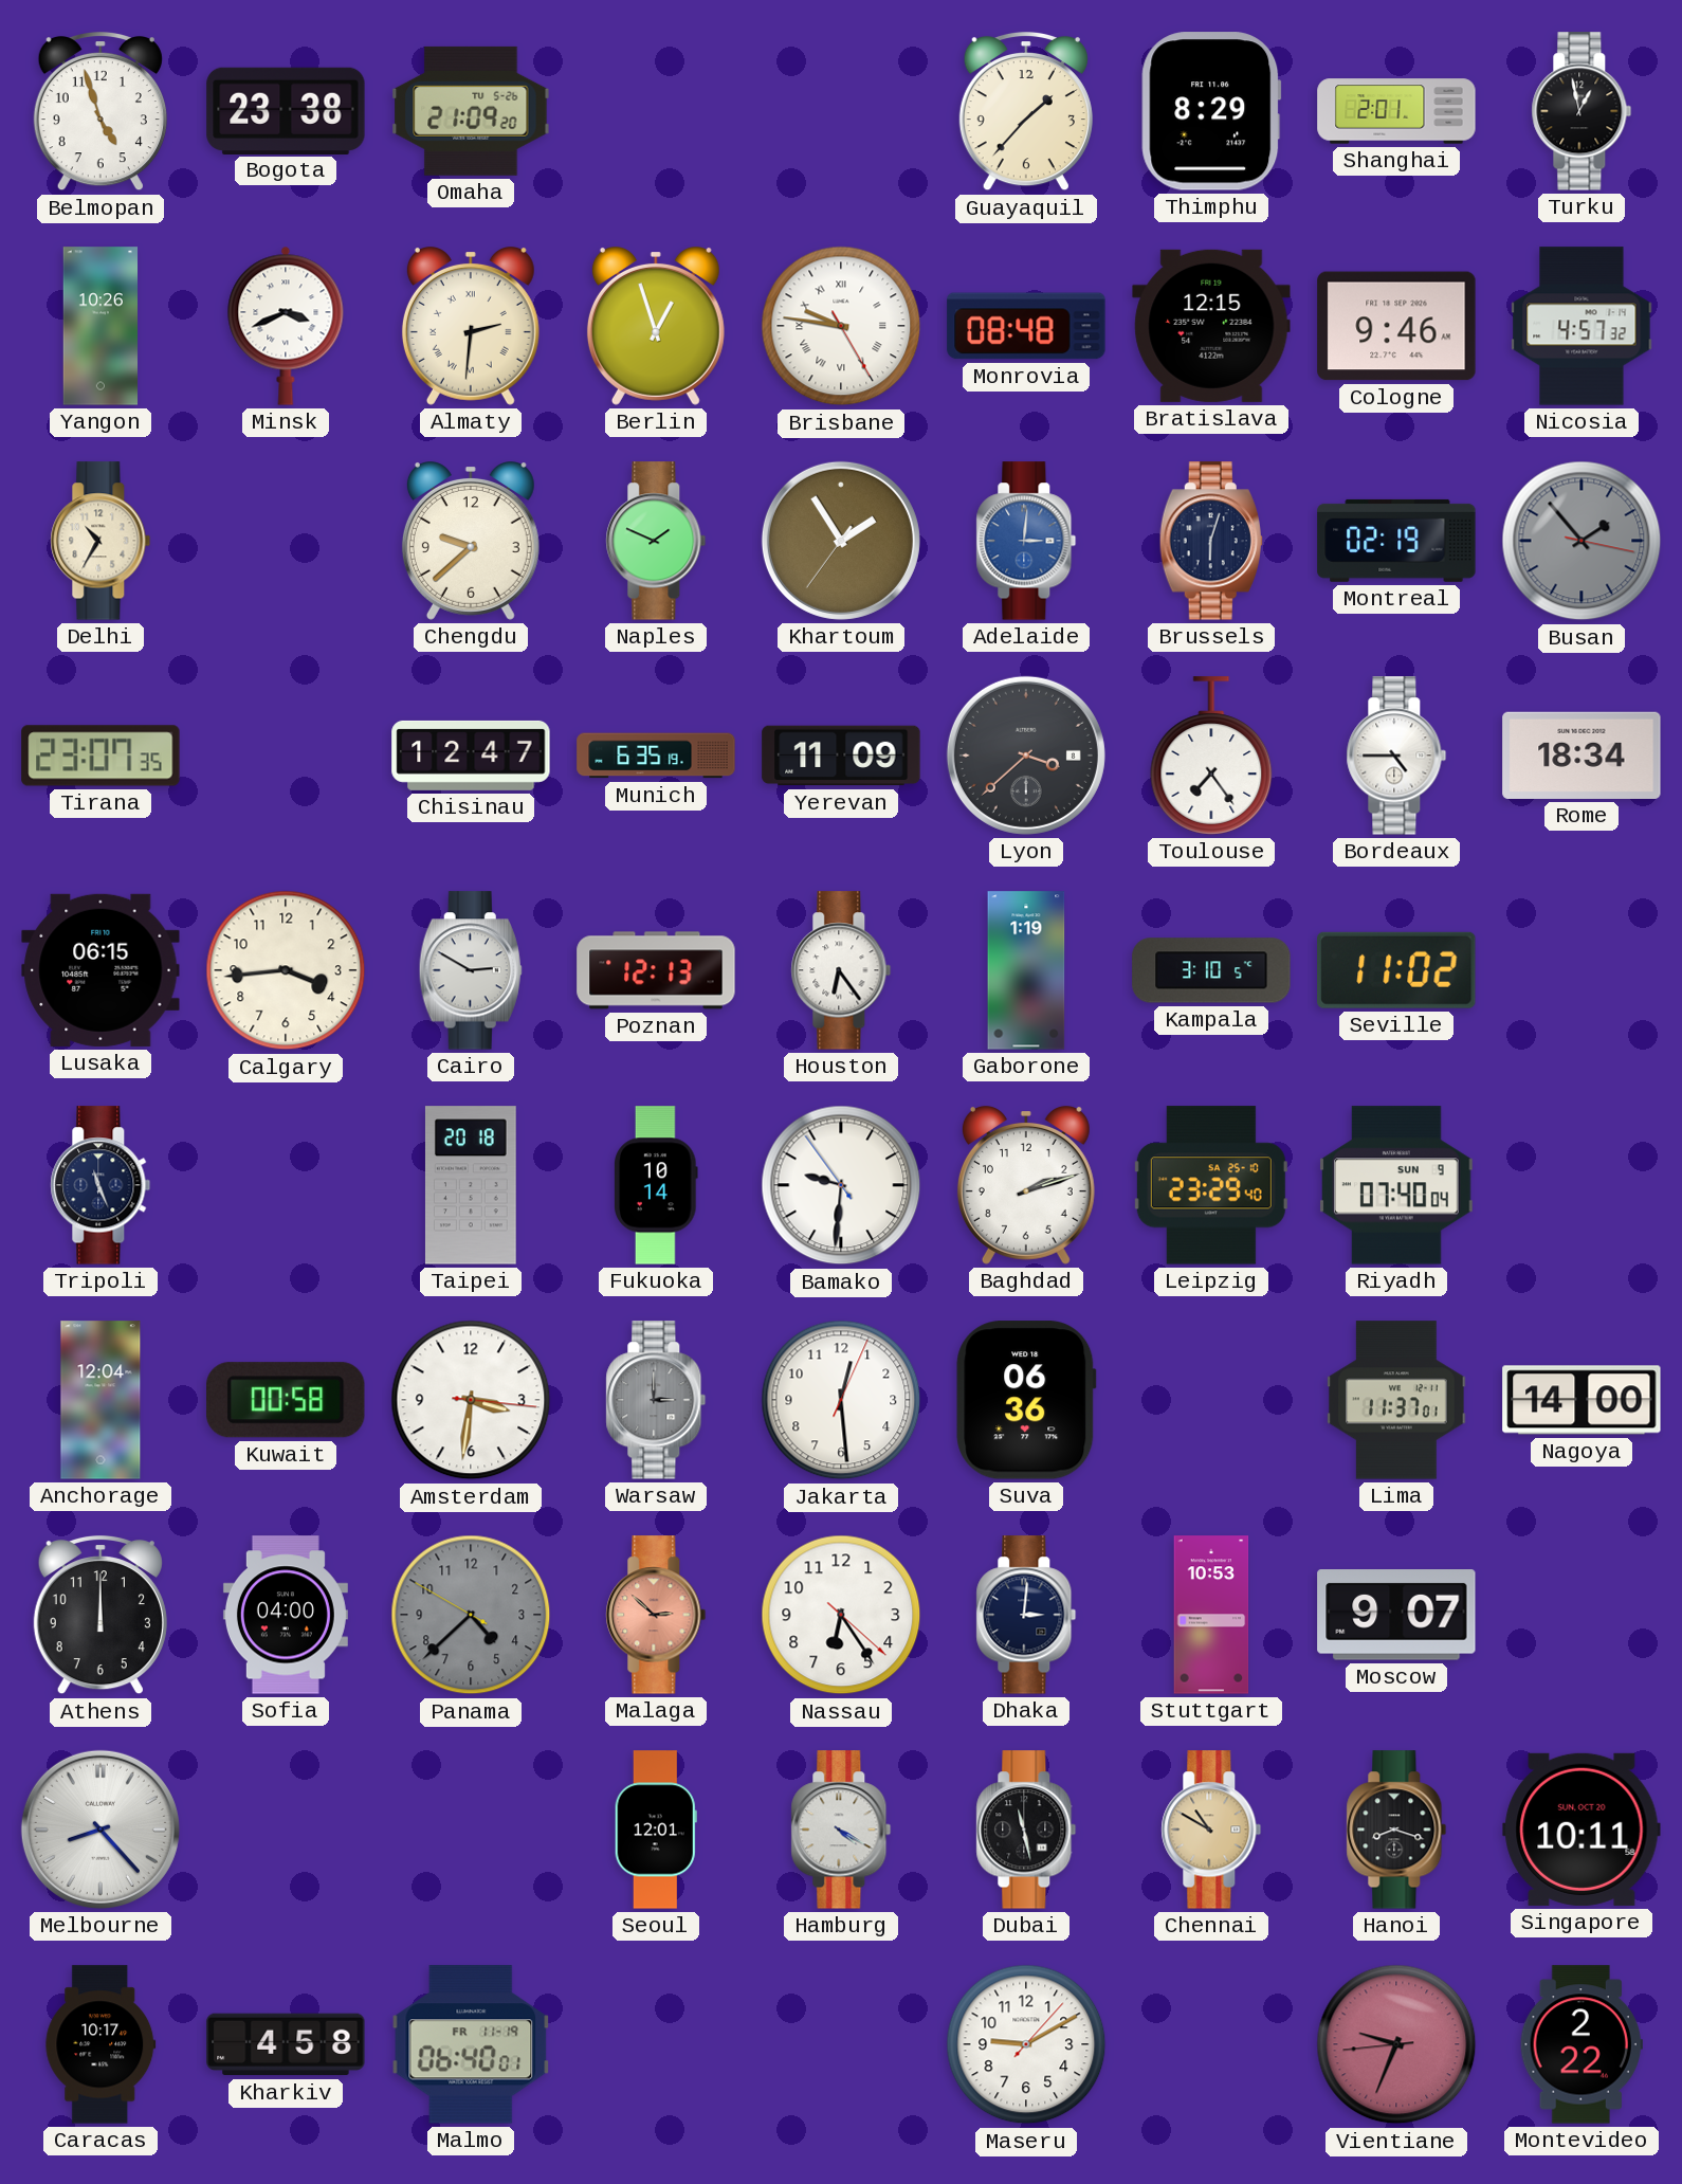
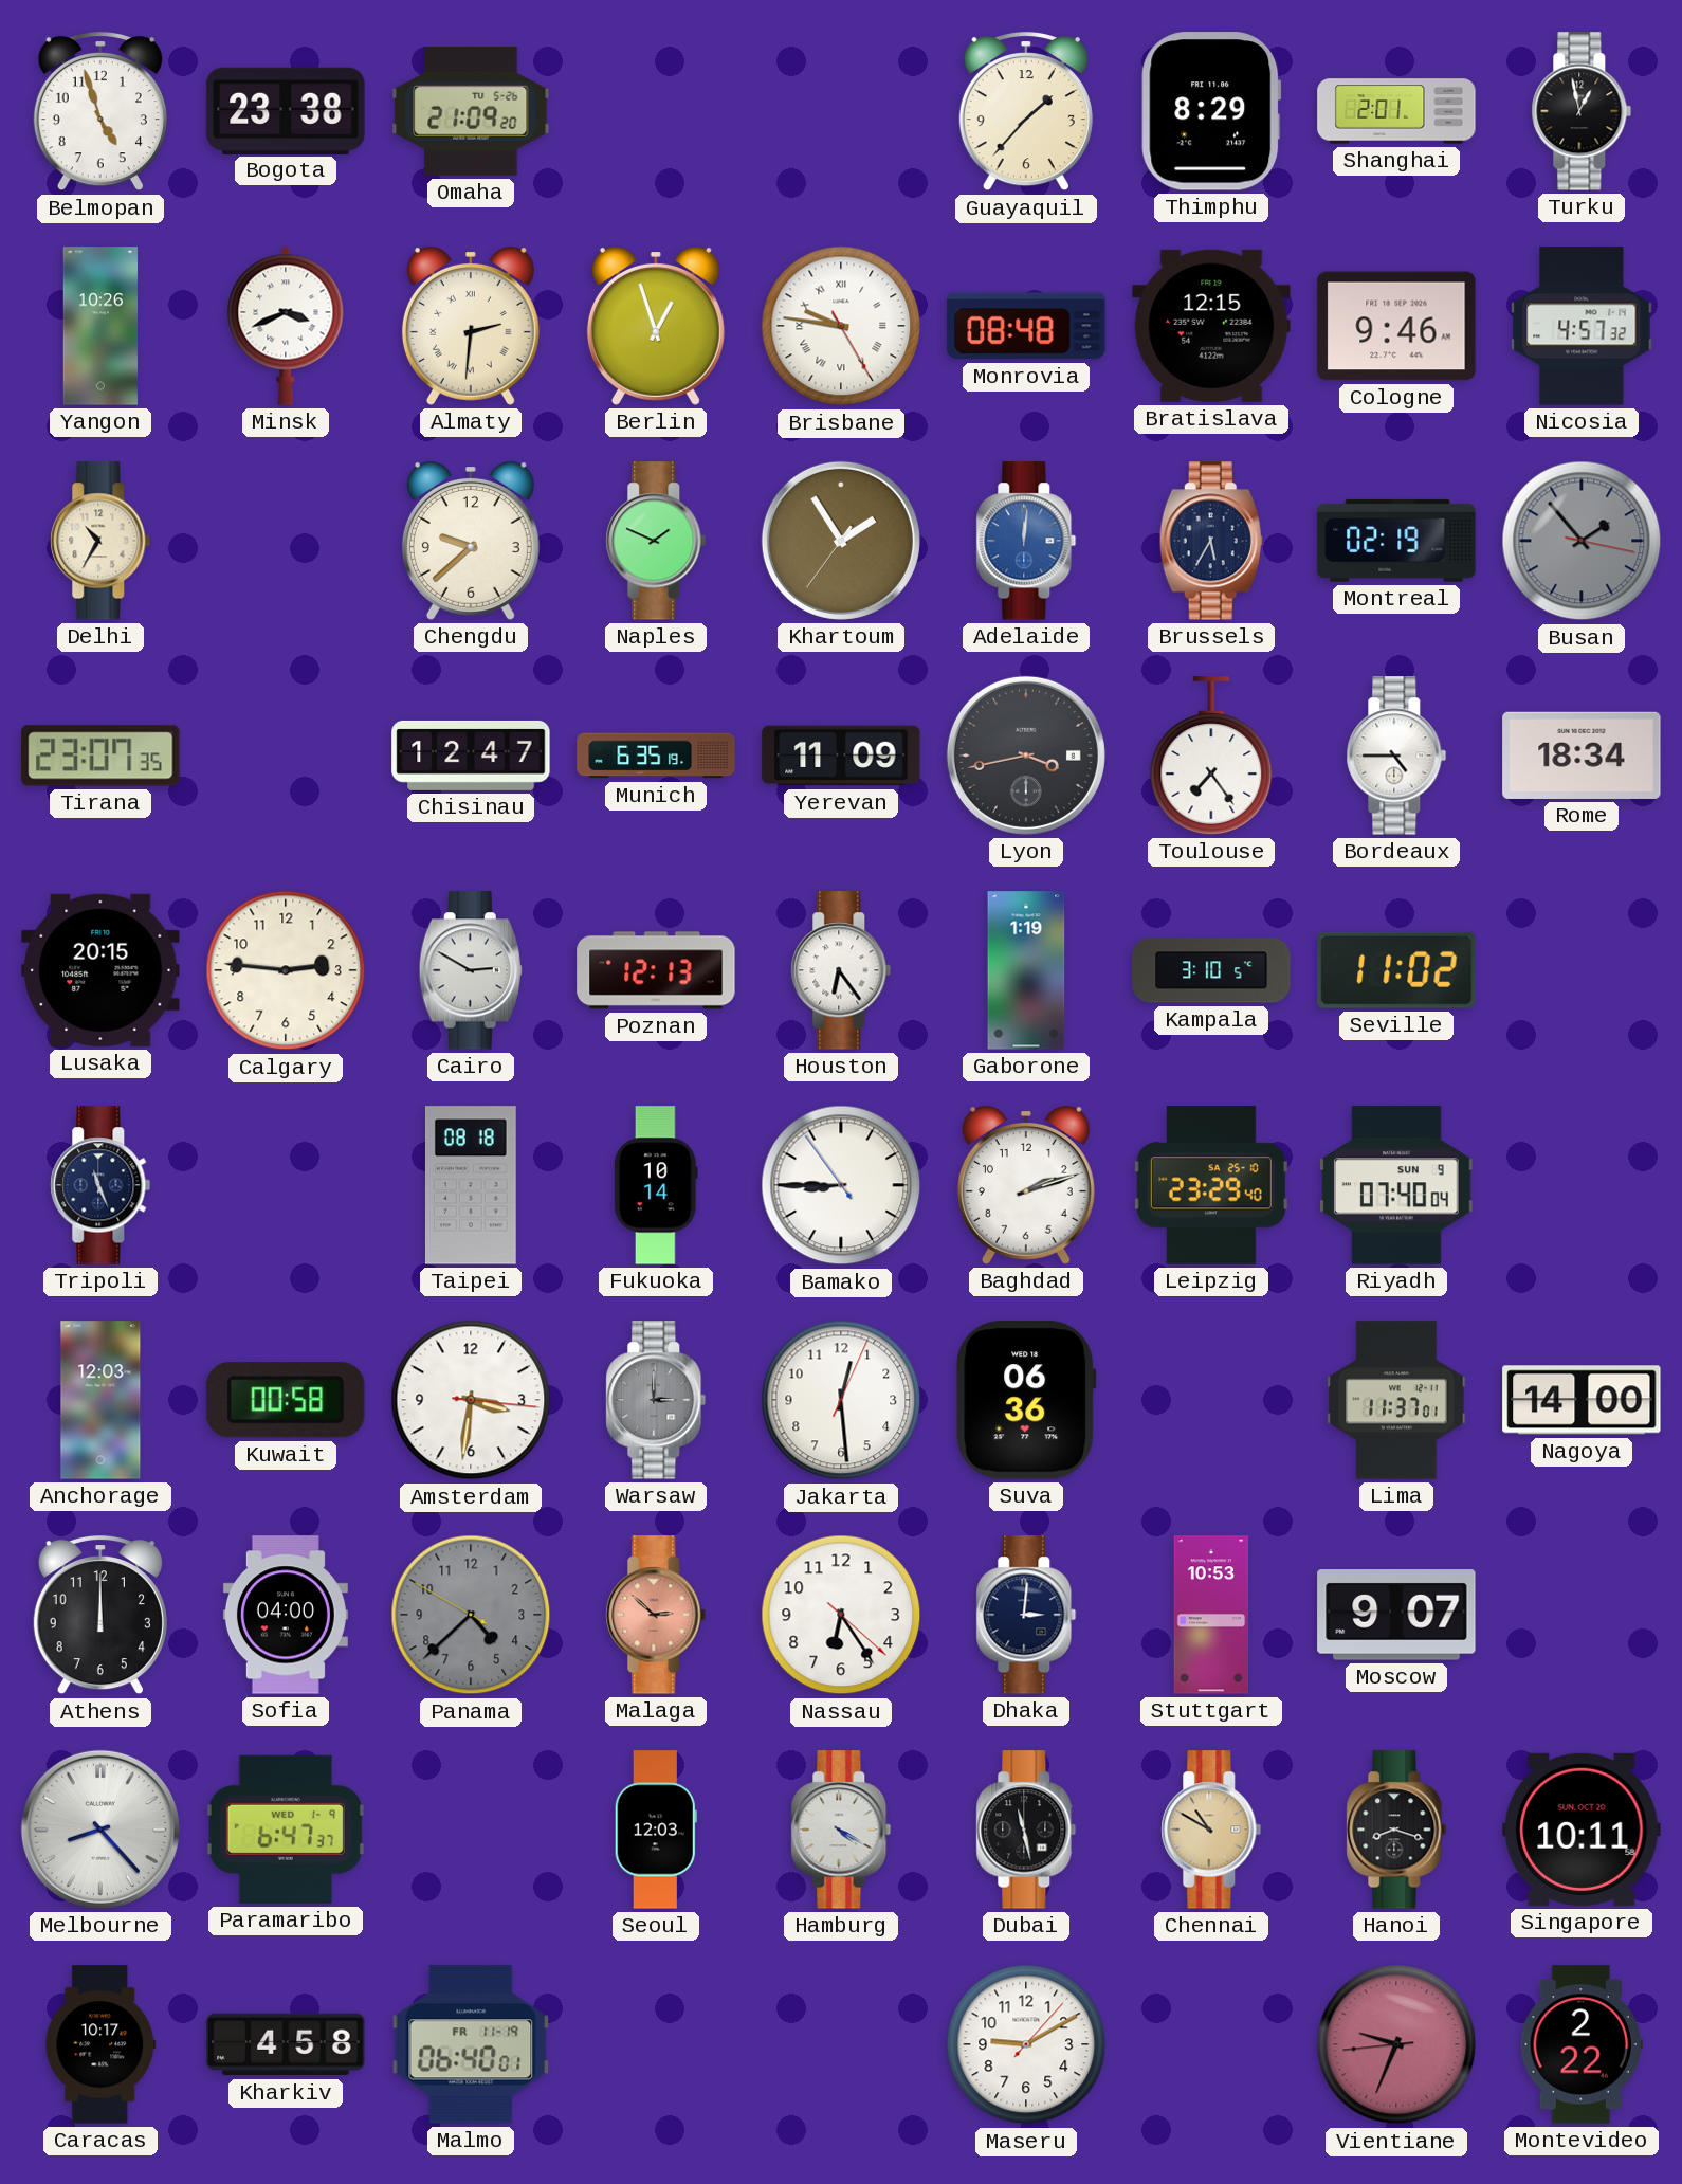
Adelaide: 3:01 -> 12:01
Brussels: 6:03 -> 5:35
Lyon: 3:38 -> 3:43
Lusaka: 06:15 -> 20:15
Calgary: 3:44 -> 2:46
Taipei: 20:18 -> 08:18
Bamako: 9:30 -> 8:44
Anchorage: 12:04 -> 12:03
Paramaribo: none -> 6:47
Seoul: 12:01 -> 12:03
